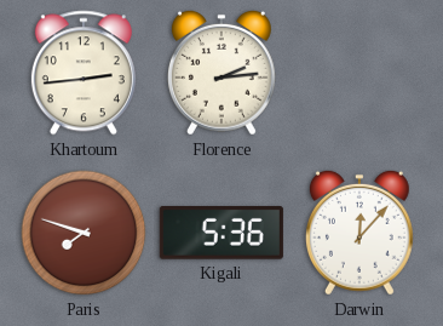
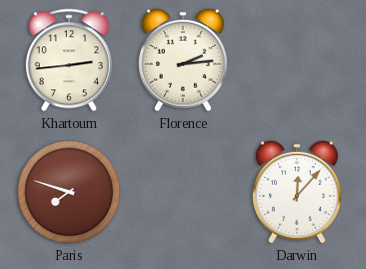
Kigali: 5:36 -> none
